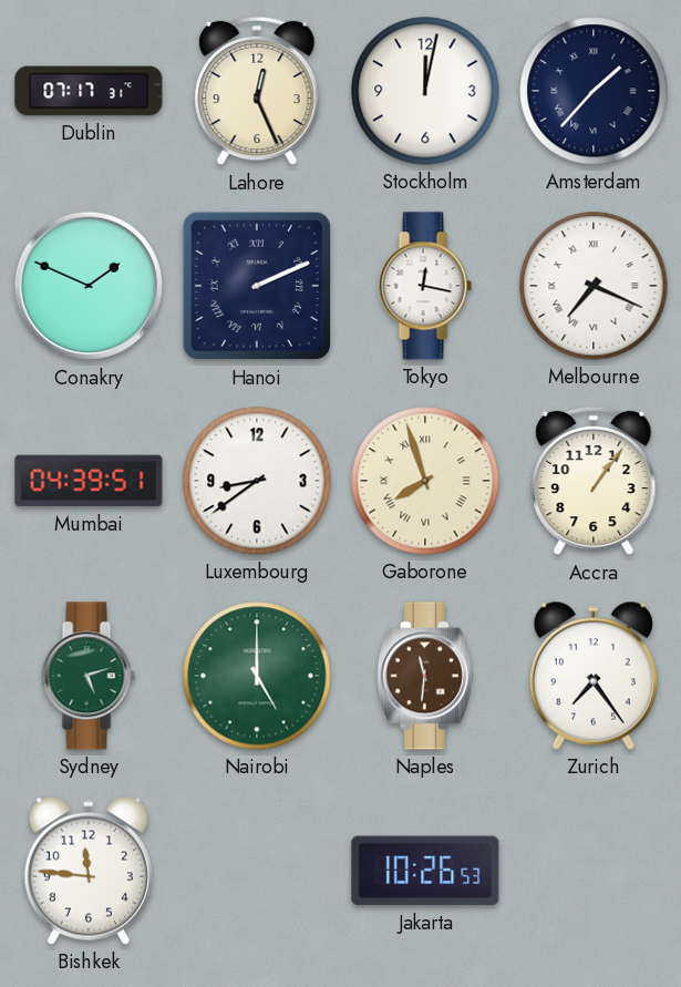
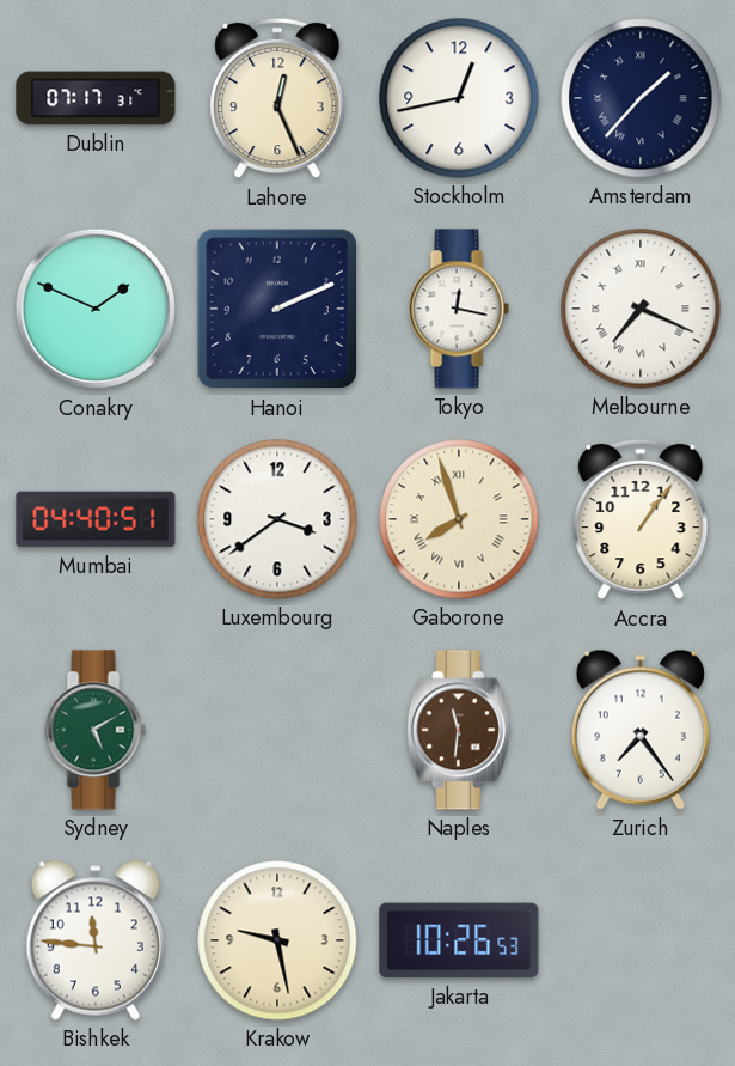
Stockholm: 12:02 -> 12:43
Hanoi numerals: Roman -> Arabic
Mumbai: 04:39 -> 04:40
Luxembourg: 8:39 -> 3:39
Sydney: 5:12 -> 5:10
Nairobi: 5:00 -> none
Krakow: none -> 9:28
